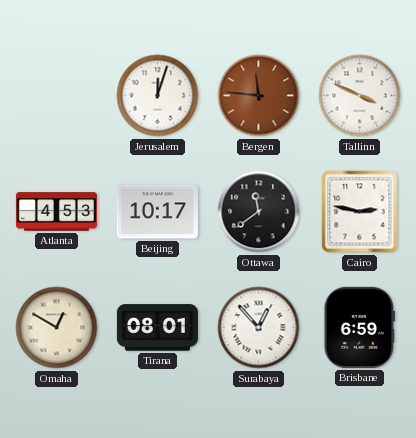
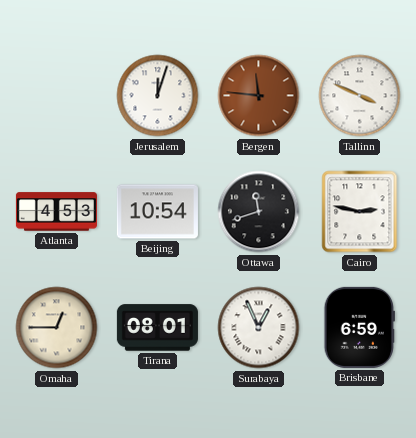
Beijing: 10:17 -> 10:54
Ottawa: 11:39 -> 11:42
Omaha: 12:50 -> 12:45
Surabaya: 12:53 -> 12:56
